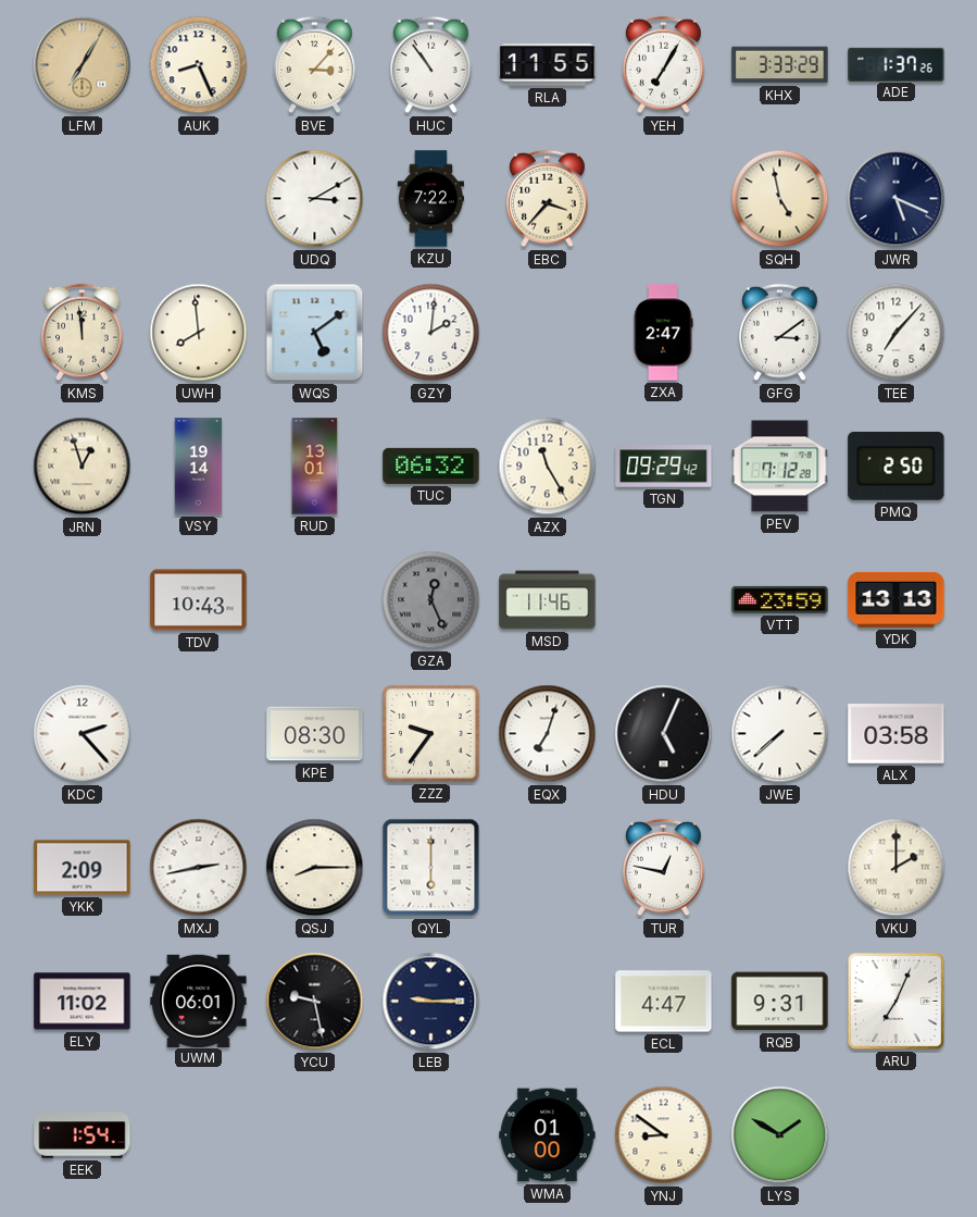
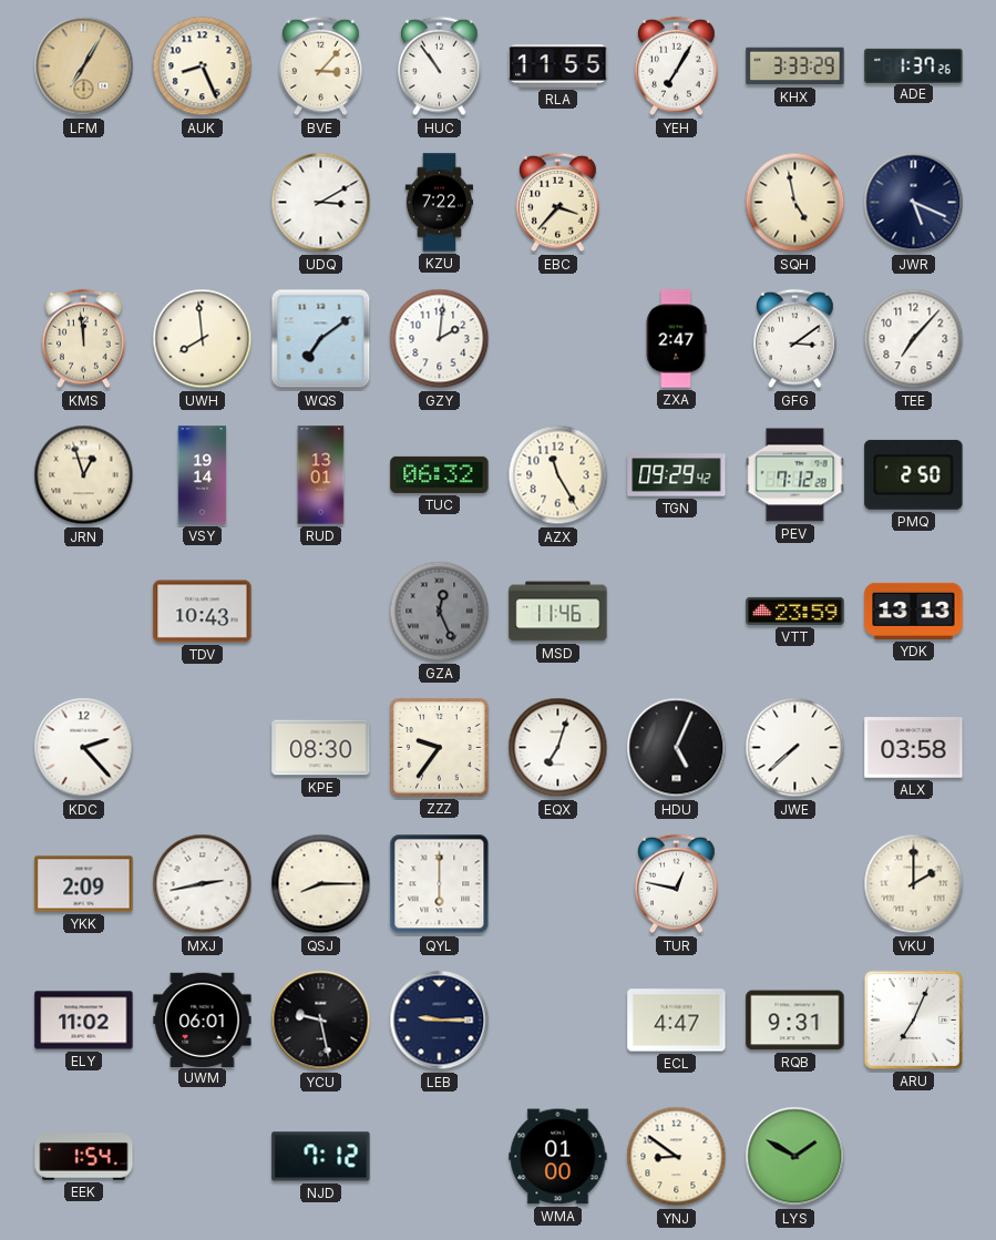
WQS: 5:09 -> 7:09
NJD: none -> 7:12
